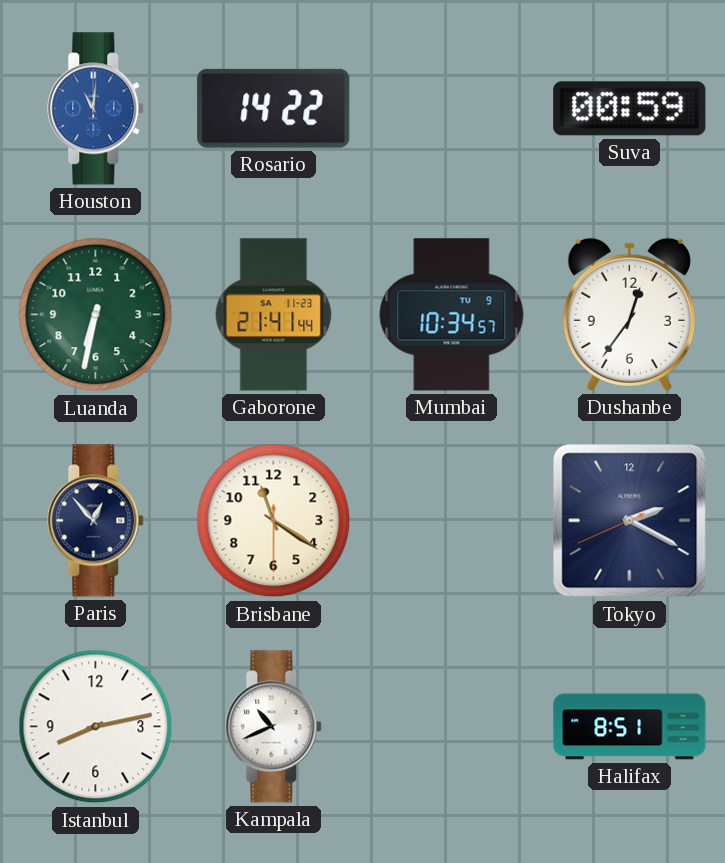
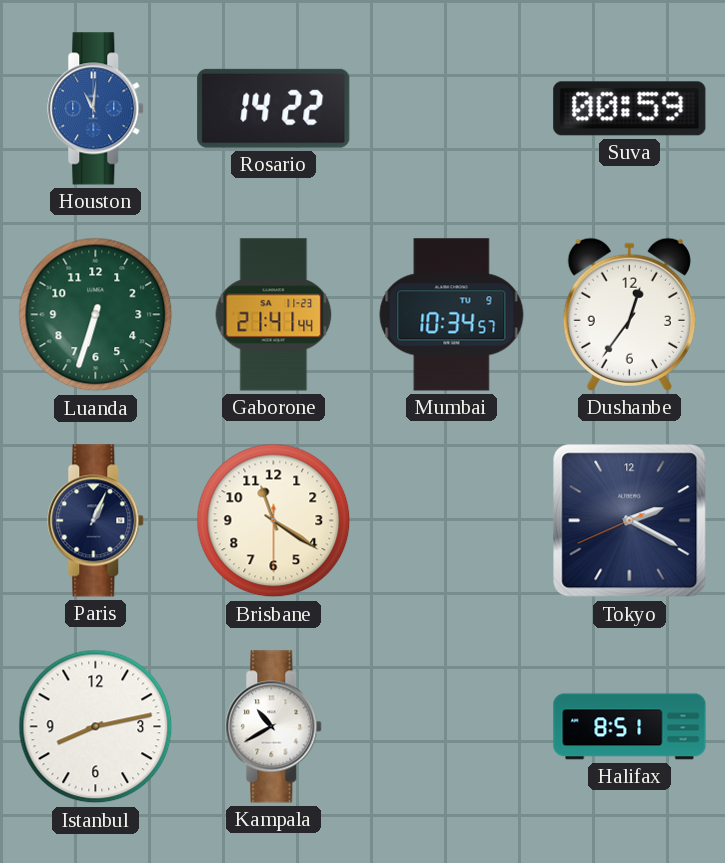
Luanda: 6:32 -> 6:33
Paris: 12:53 -> 1:04
Kampala: 10:41 -> 10:40
